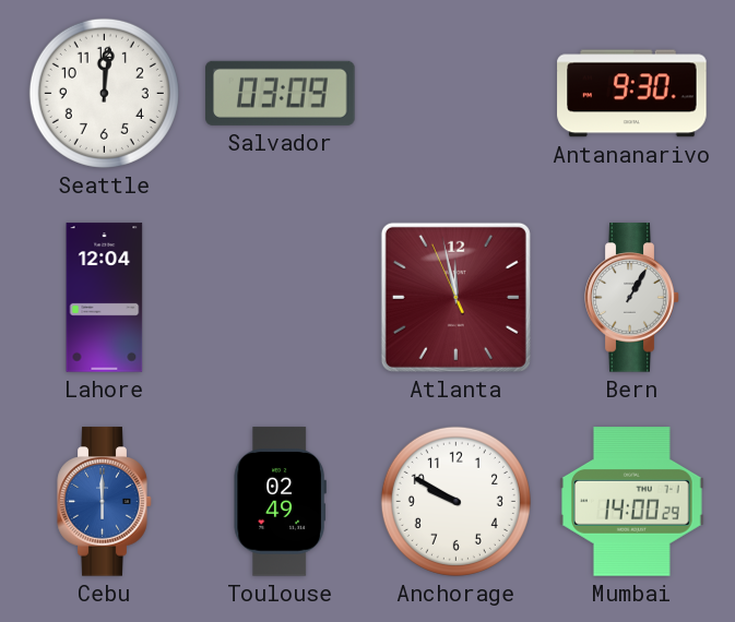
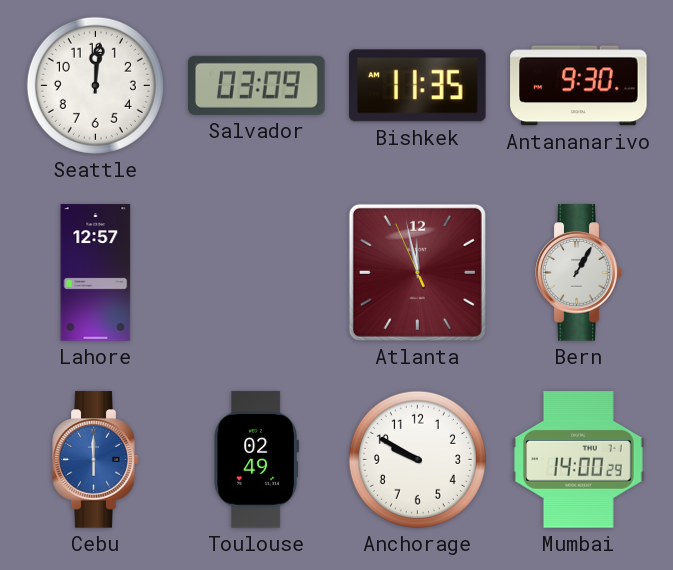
Bishkek: none -> 11:35
Lahore: 12:04 -> 12:57
